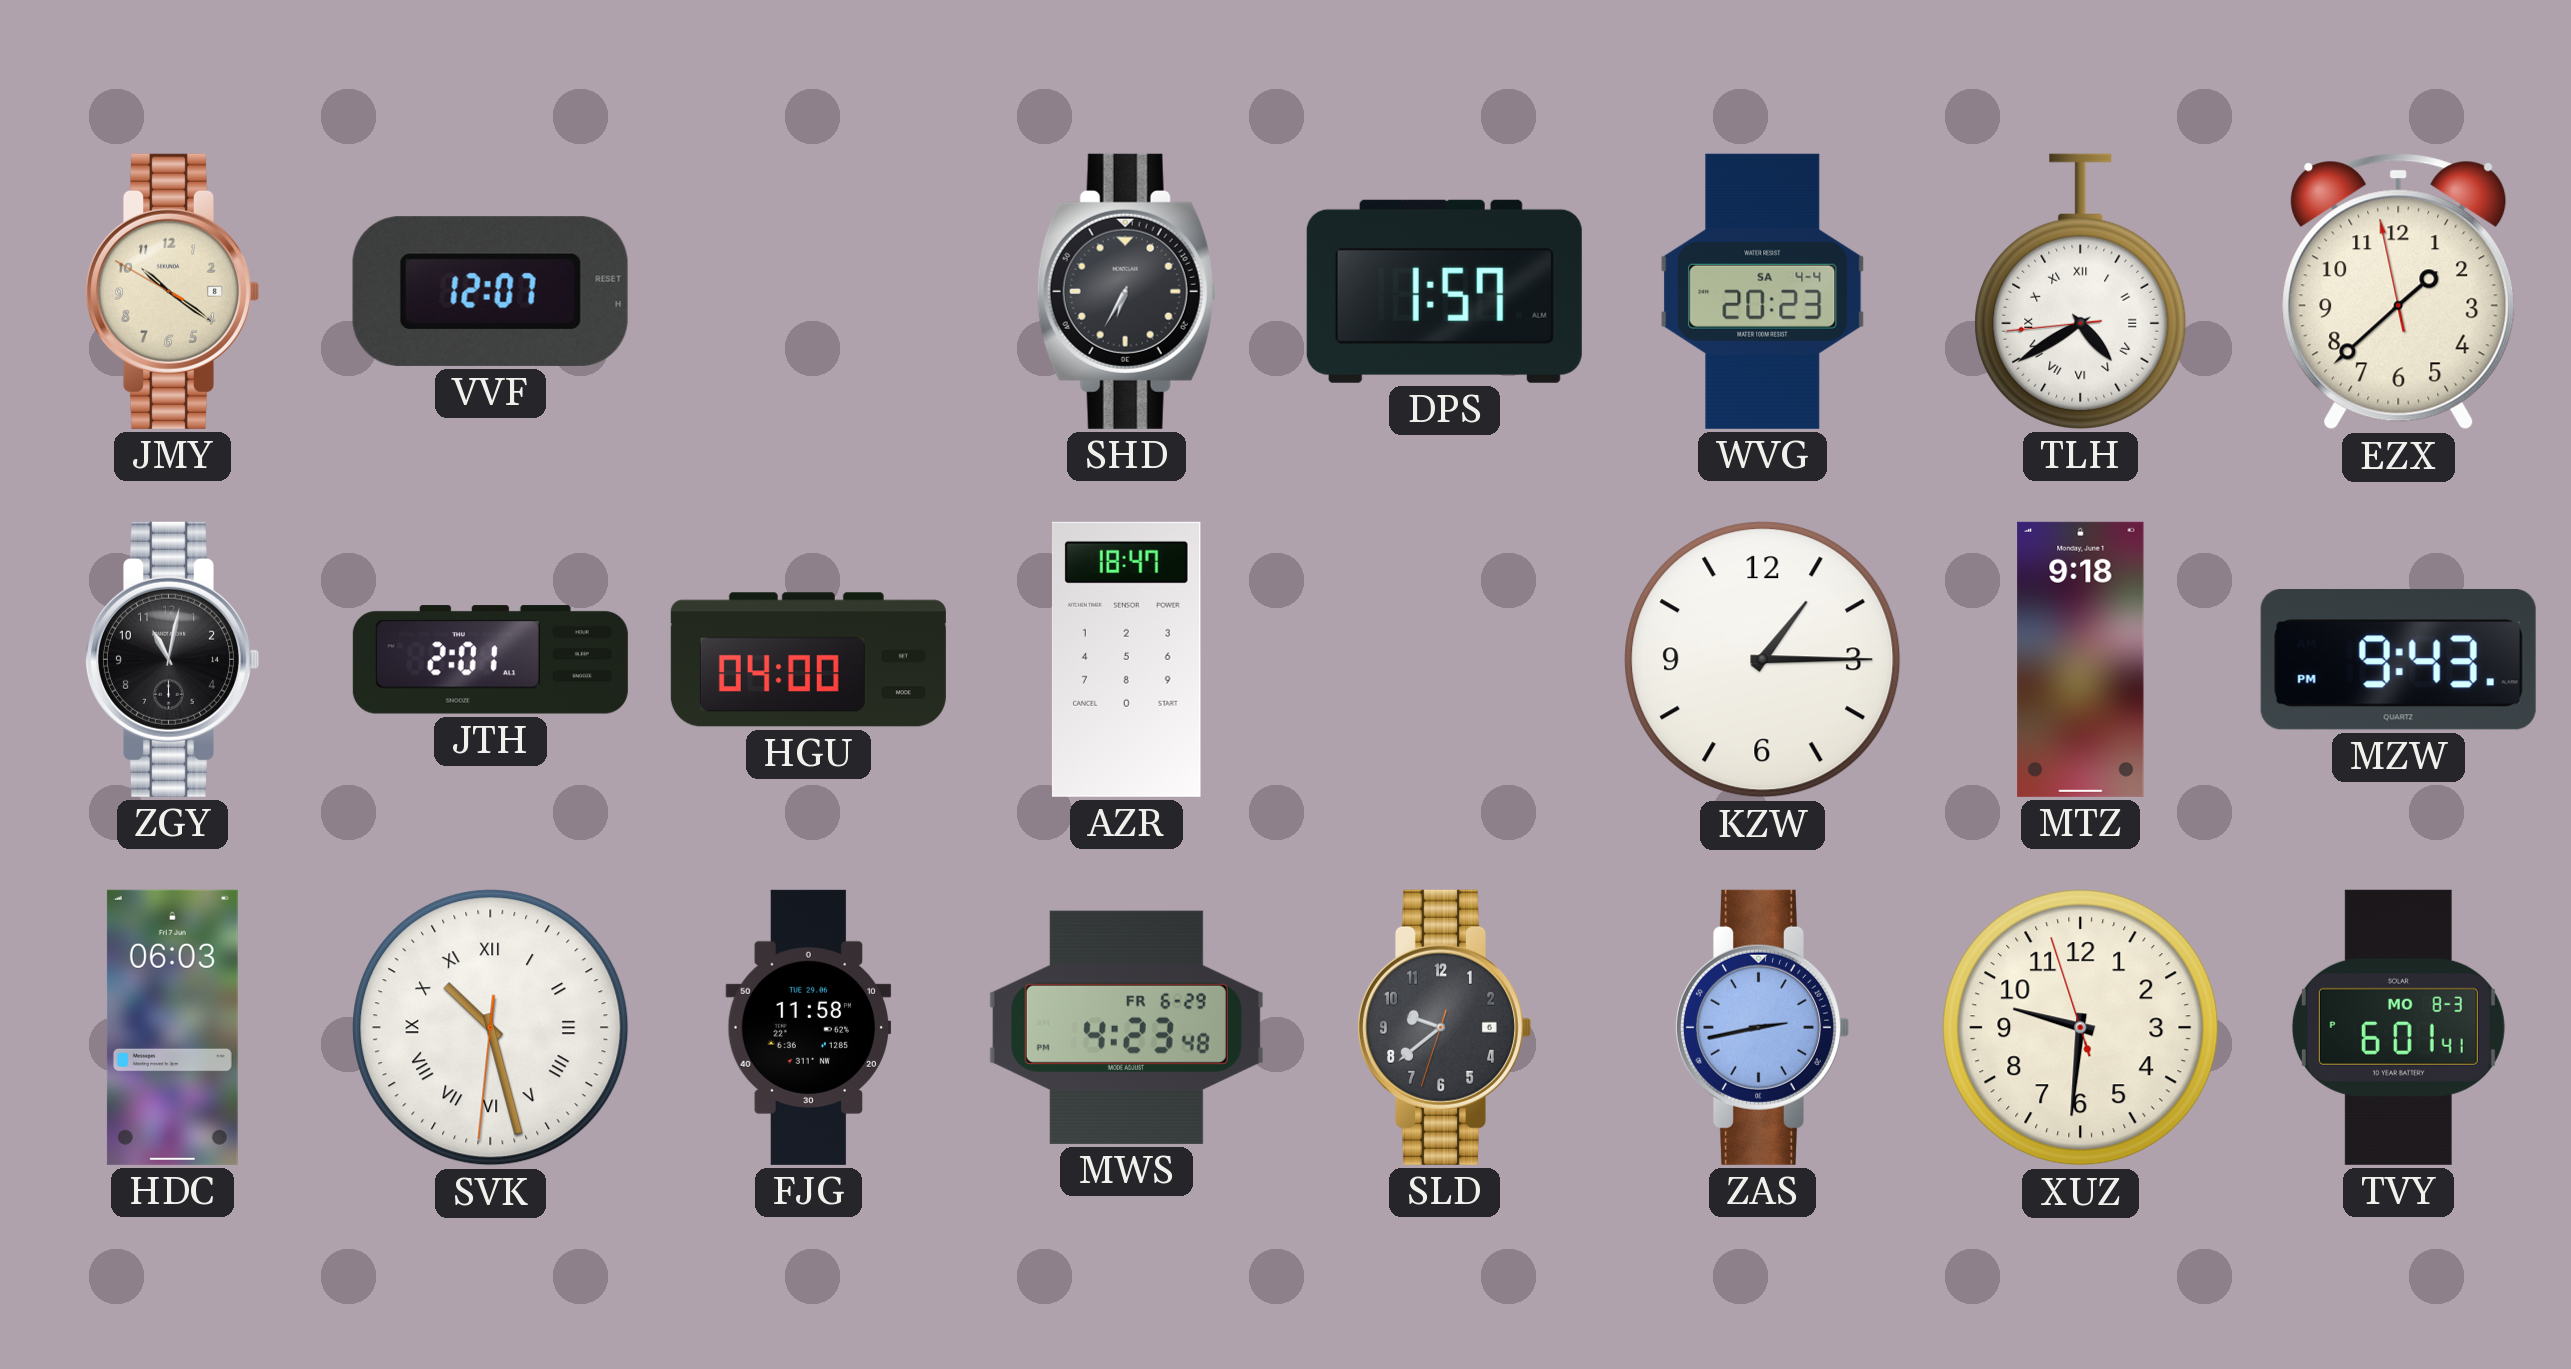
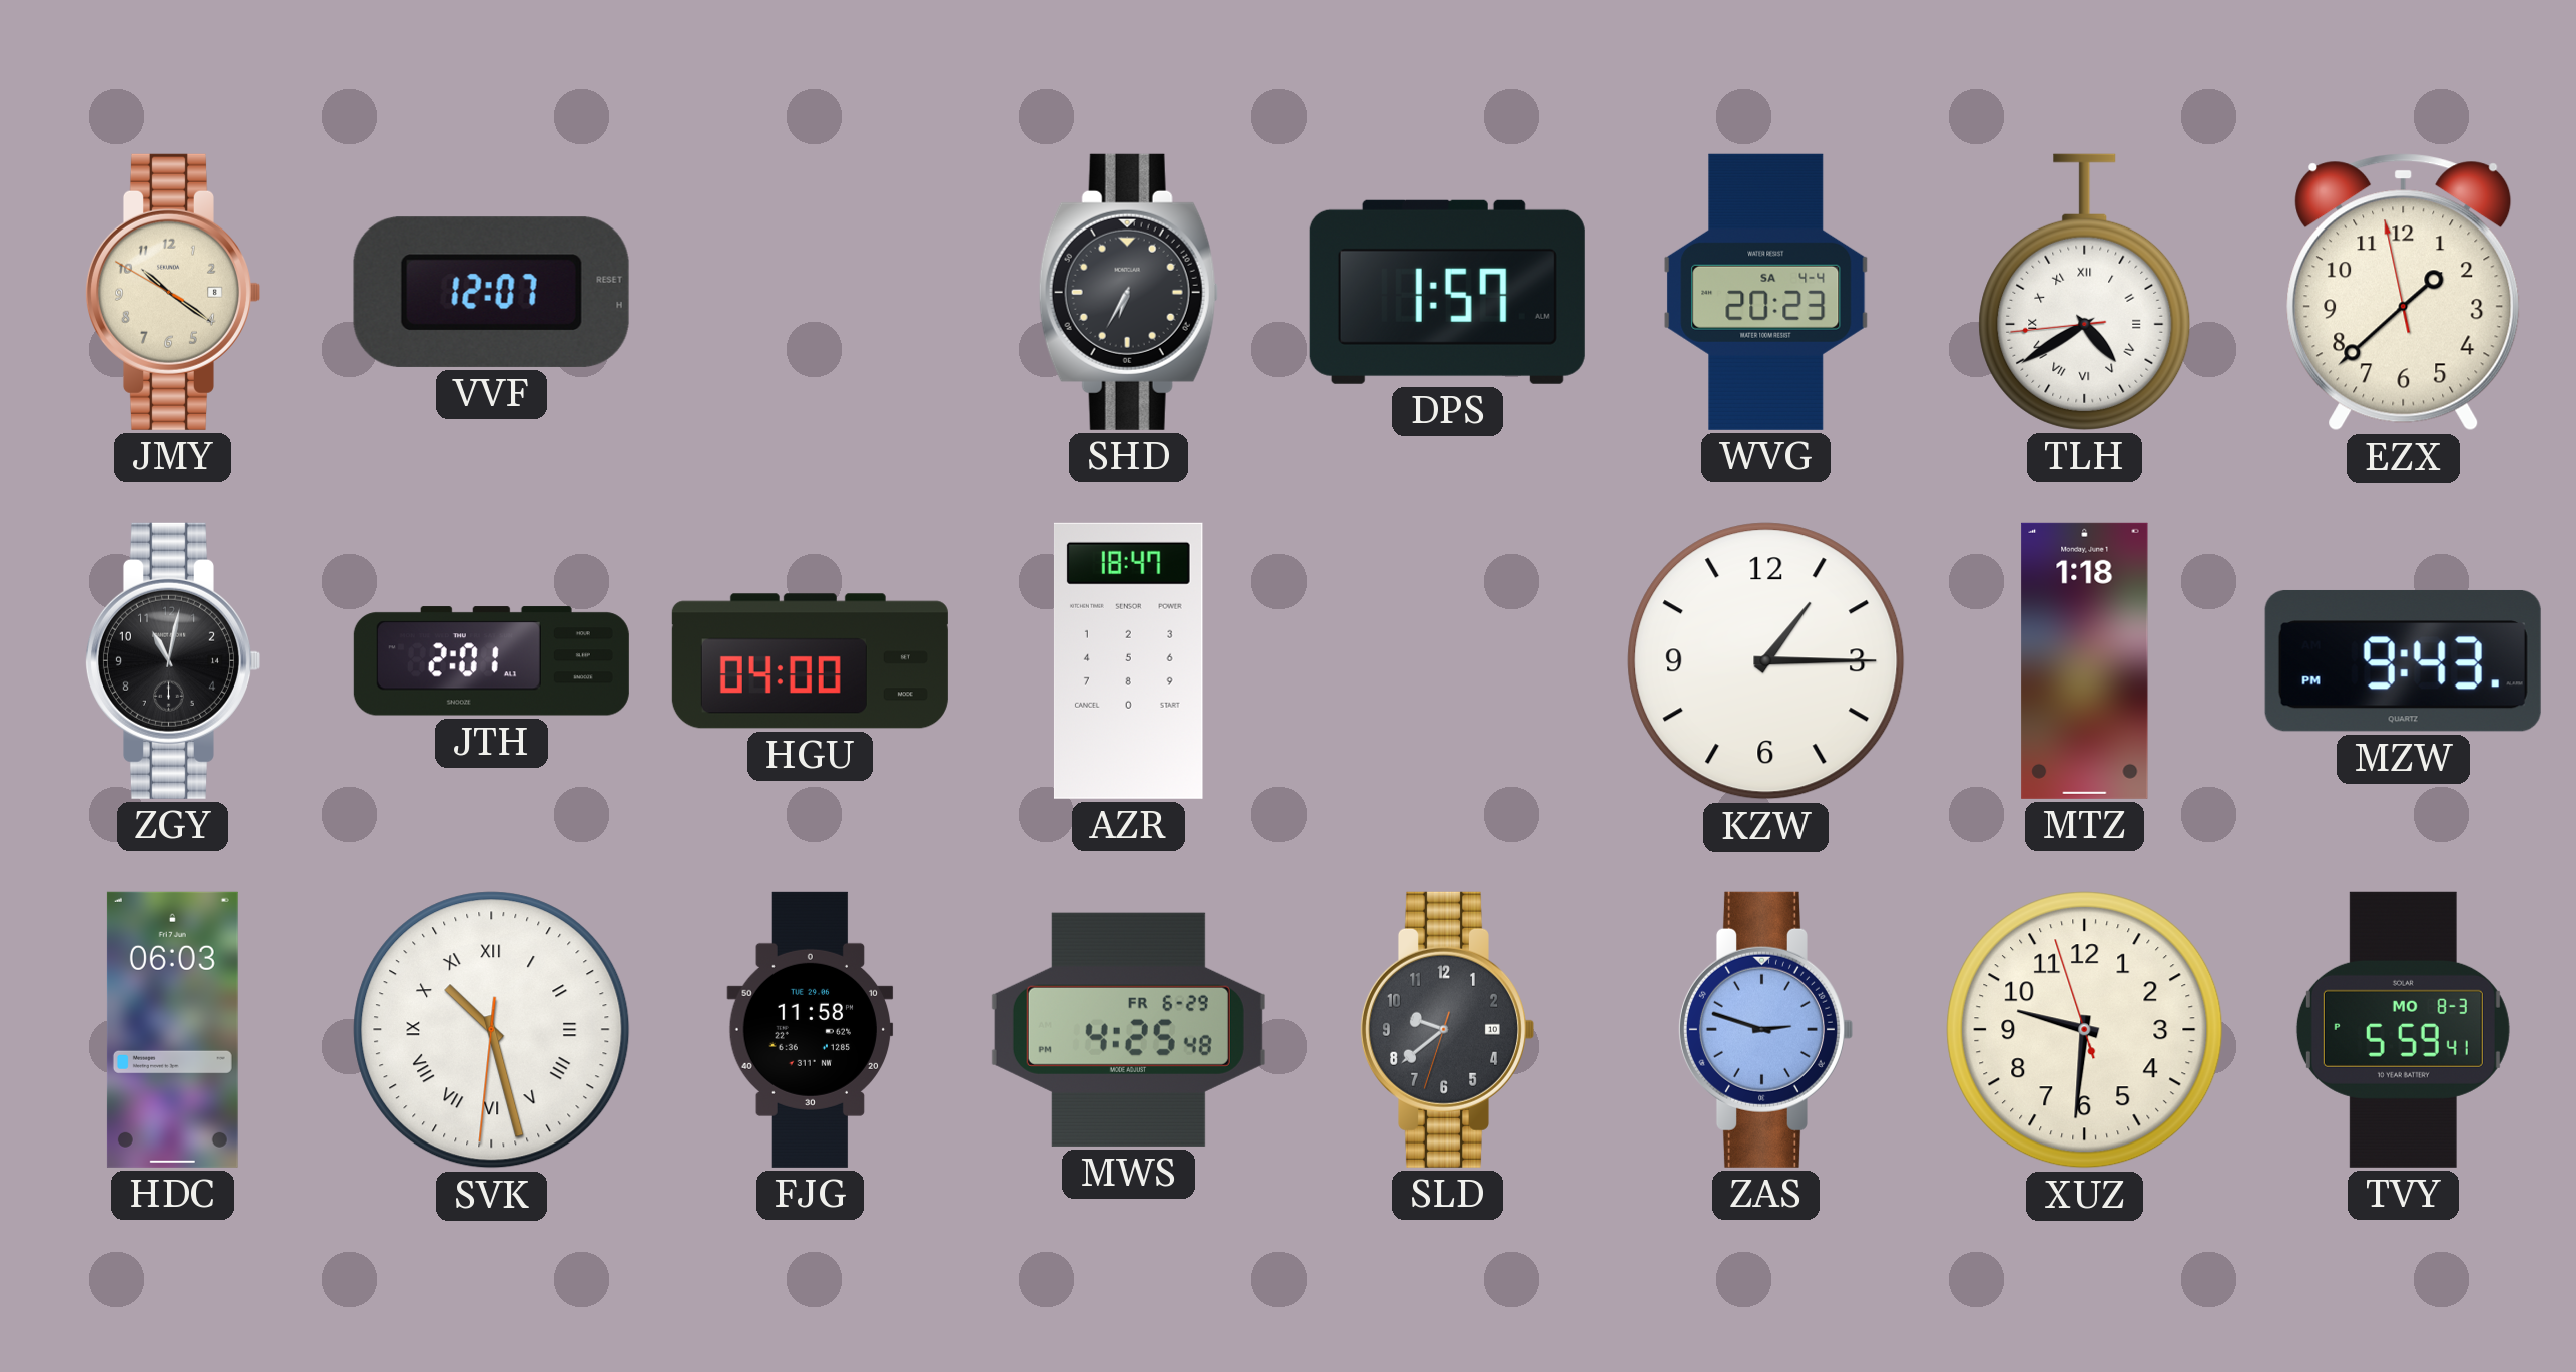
MTZ: 9:18 -> 1:18
MWS: 4:23 -> 4:25
SLD date: 6 -> 10
ZAS: 2:43 -> 2:48
TVY: 6:01 -> 5:59
